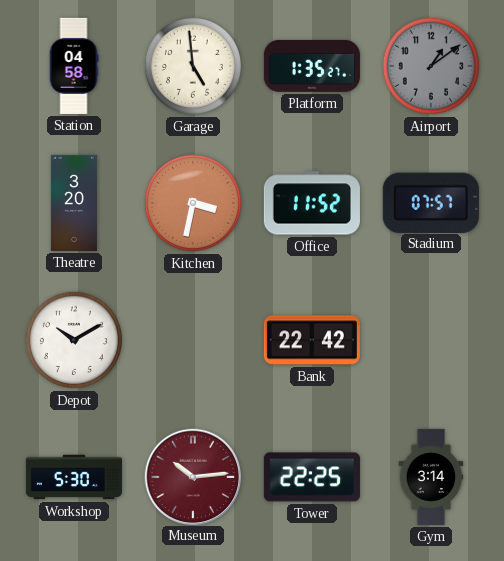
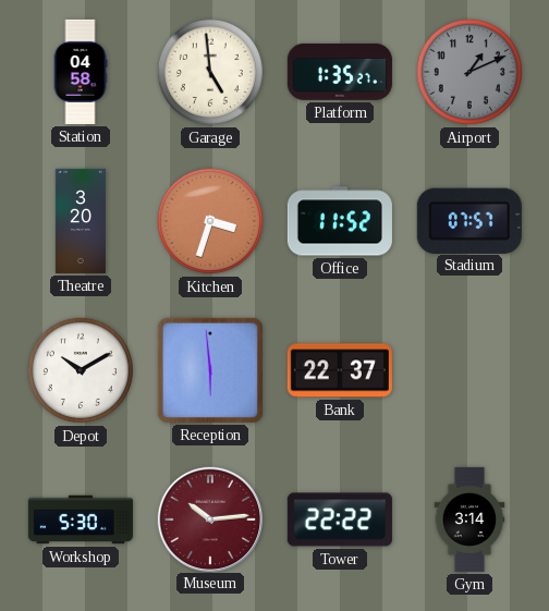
Airport: 1:09 -> 1:11
Kitchen: 3:32 -> 3:33
Reception: none -> 5:59
Bank: 22:42 -> 22:37
Tower: 22:25 -> 22:22
